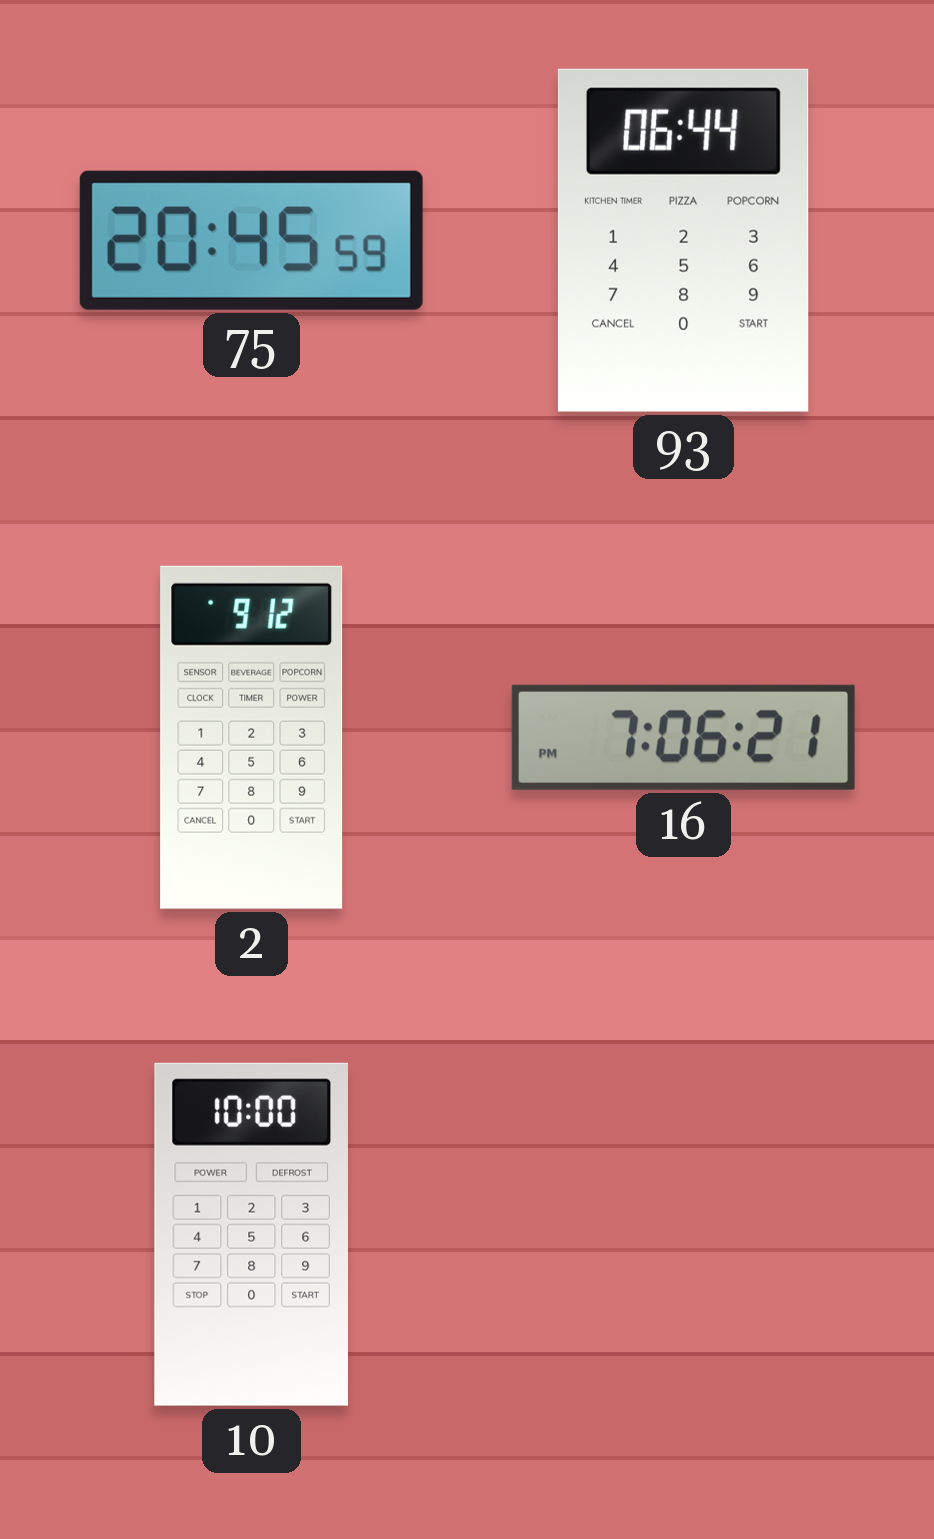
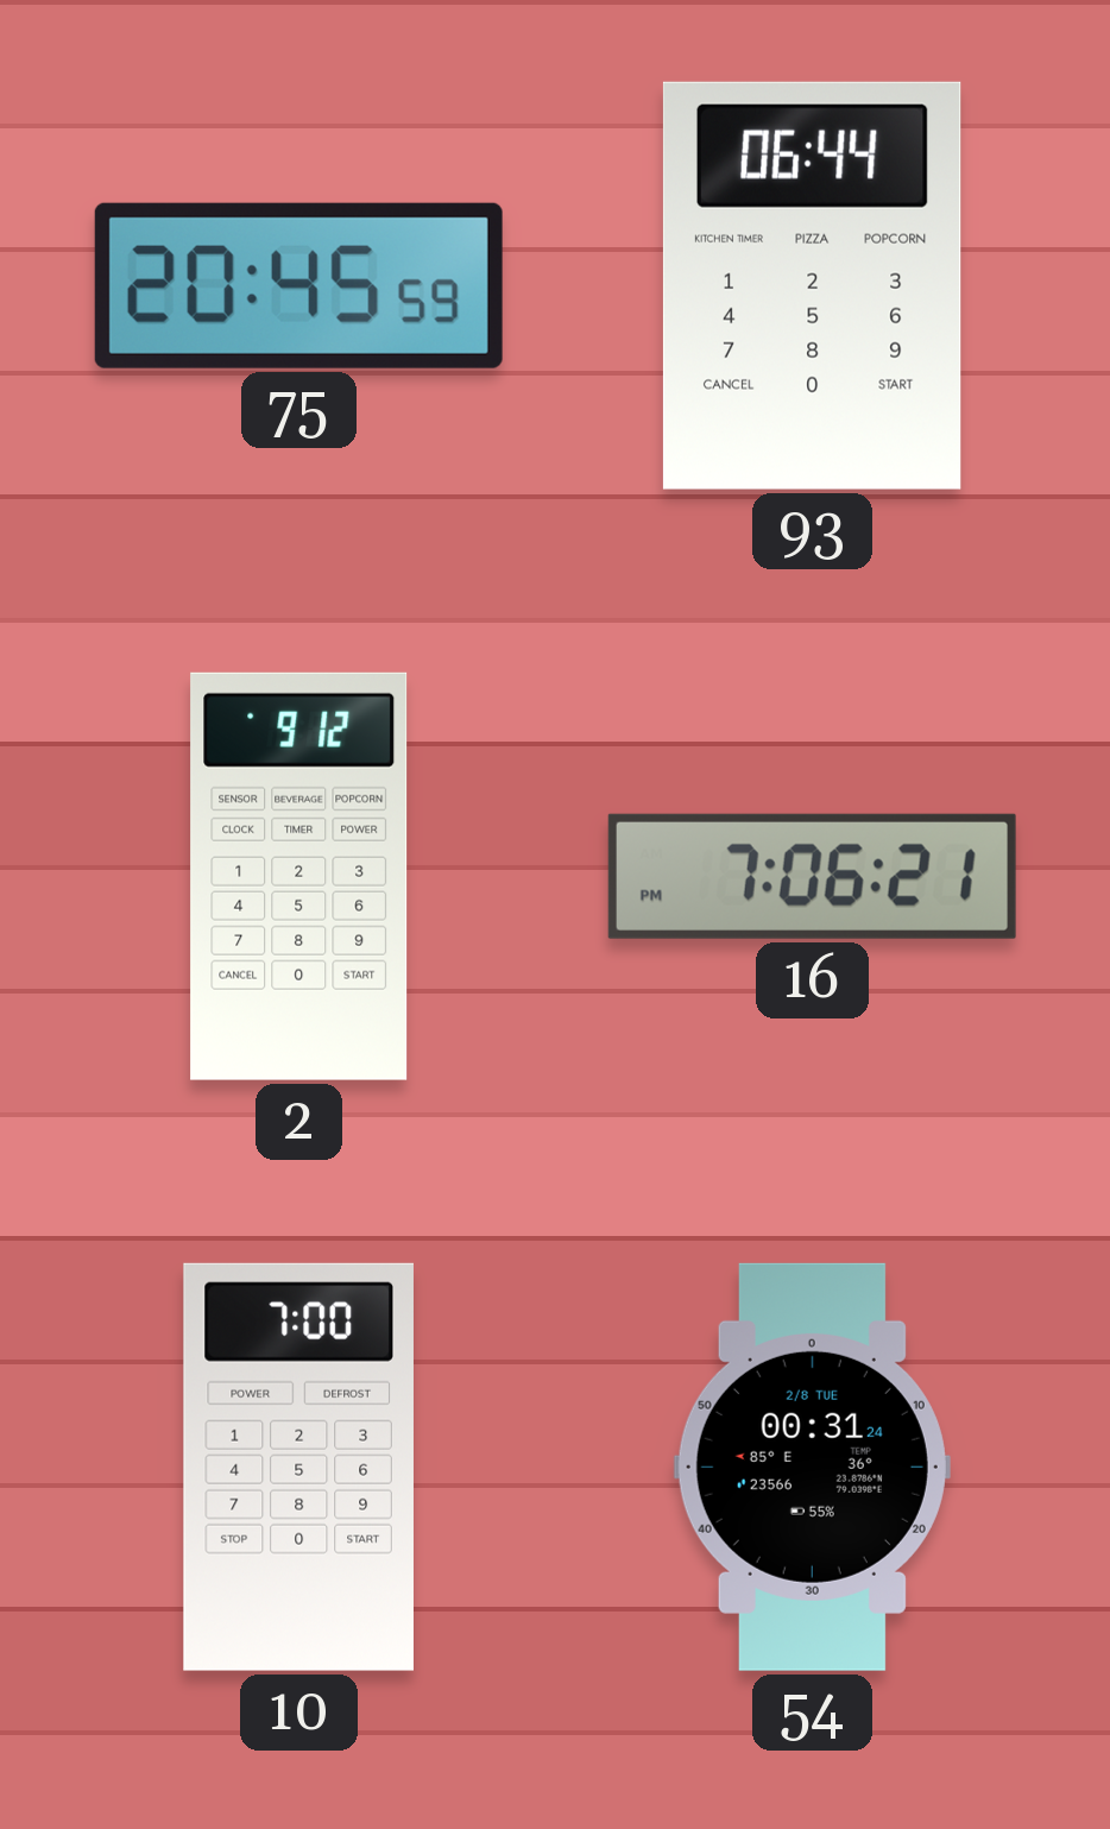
10: 10:00 -> 7:00
54: none -> 00:31
